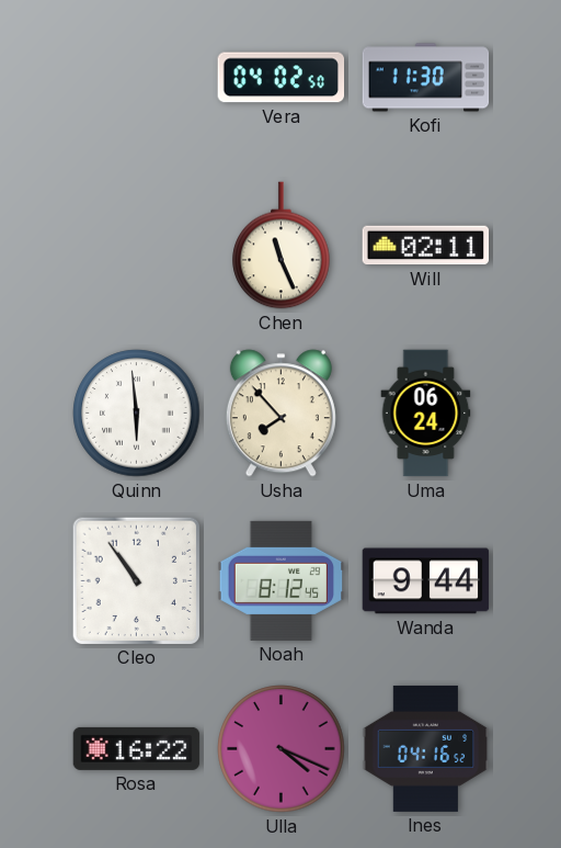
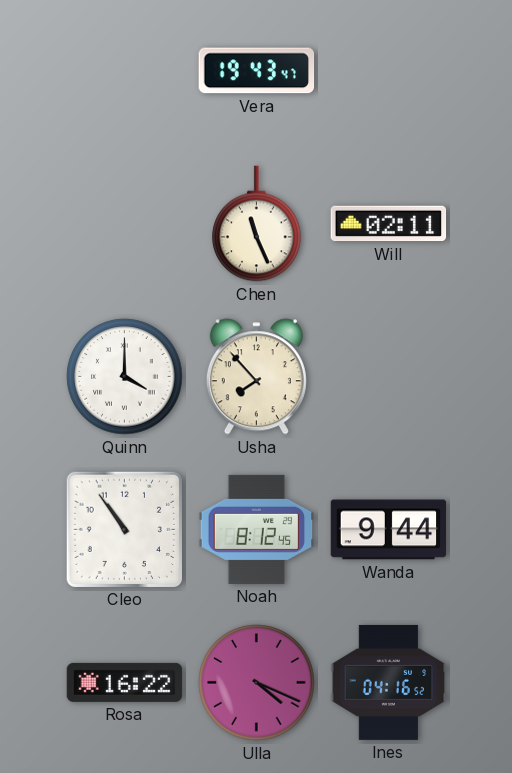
Vera: 04:02 -> 19:43
Kofi: 11:30 -> none
Quinn: 5:59 -> 4:00
Uma: 06:24 -> none
